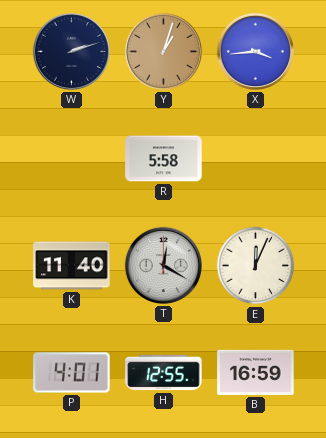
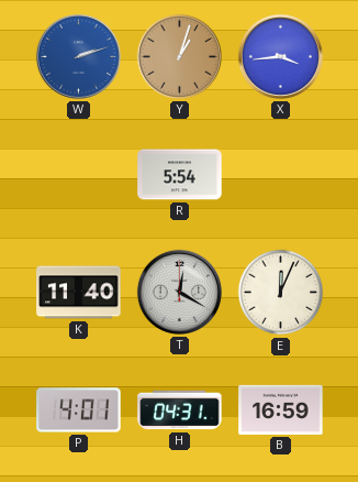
W dial: navy -> blue
R: 5:58 -> 5:54
H: 12:55 -> 04:31
